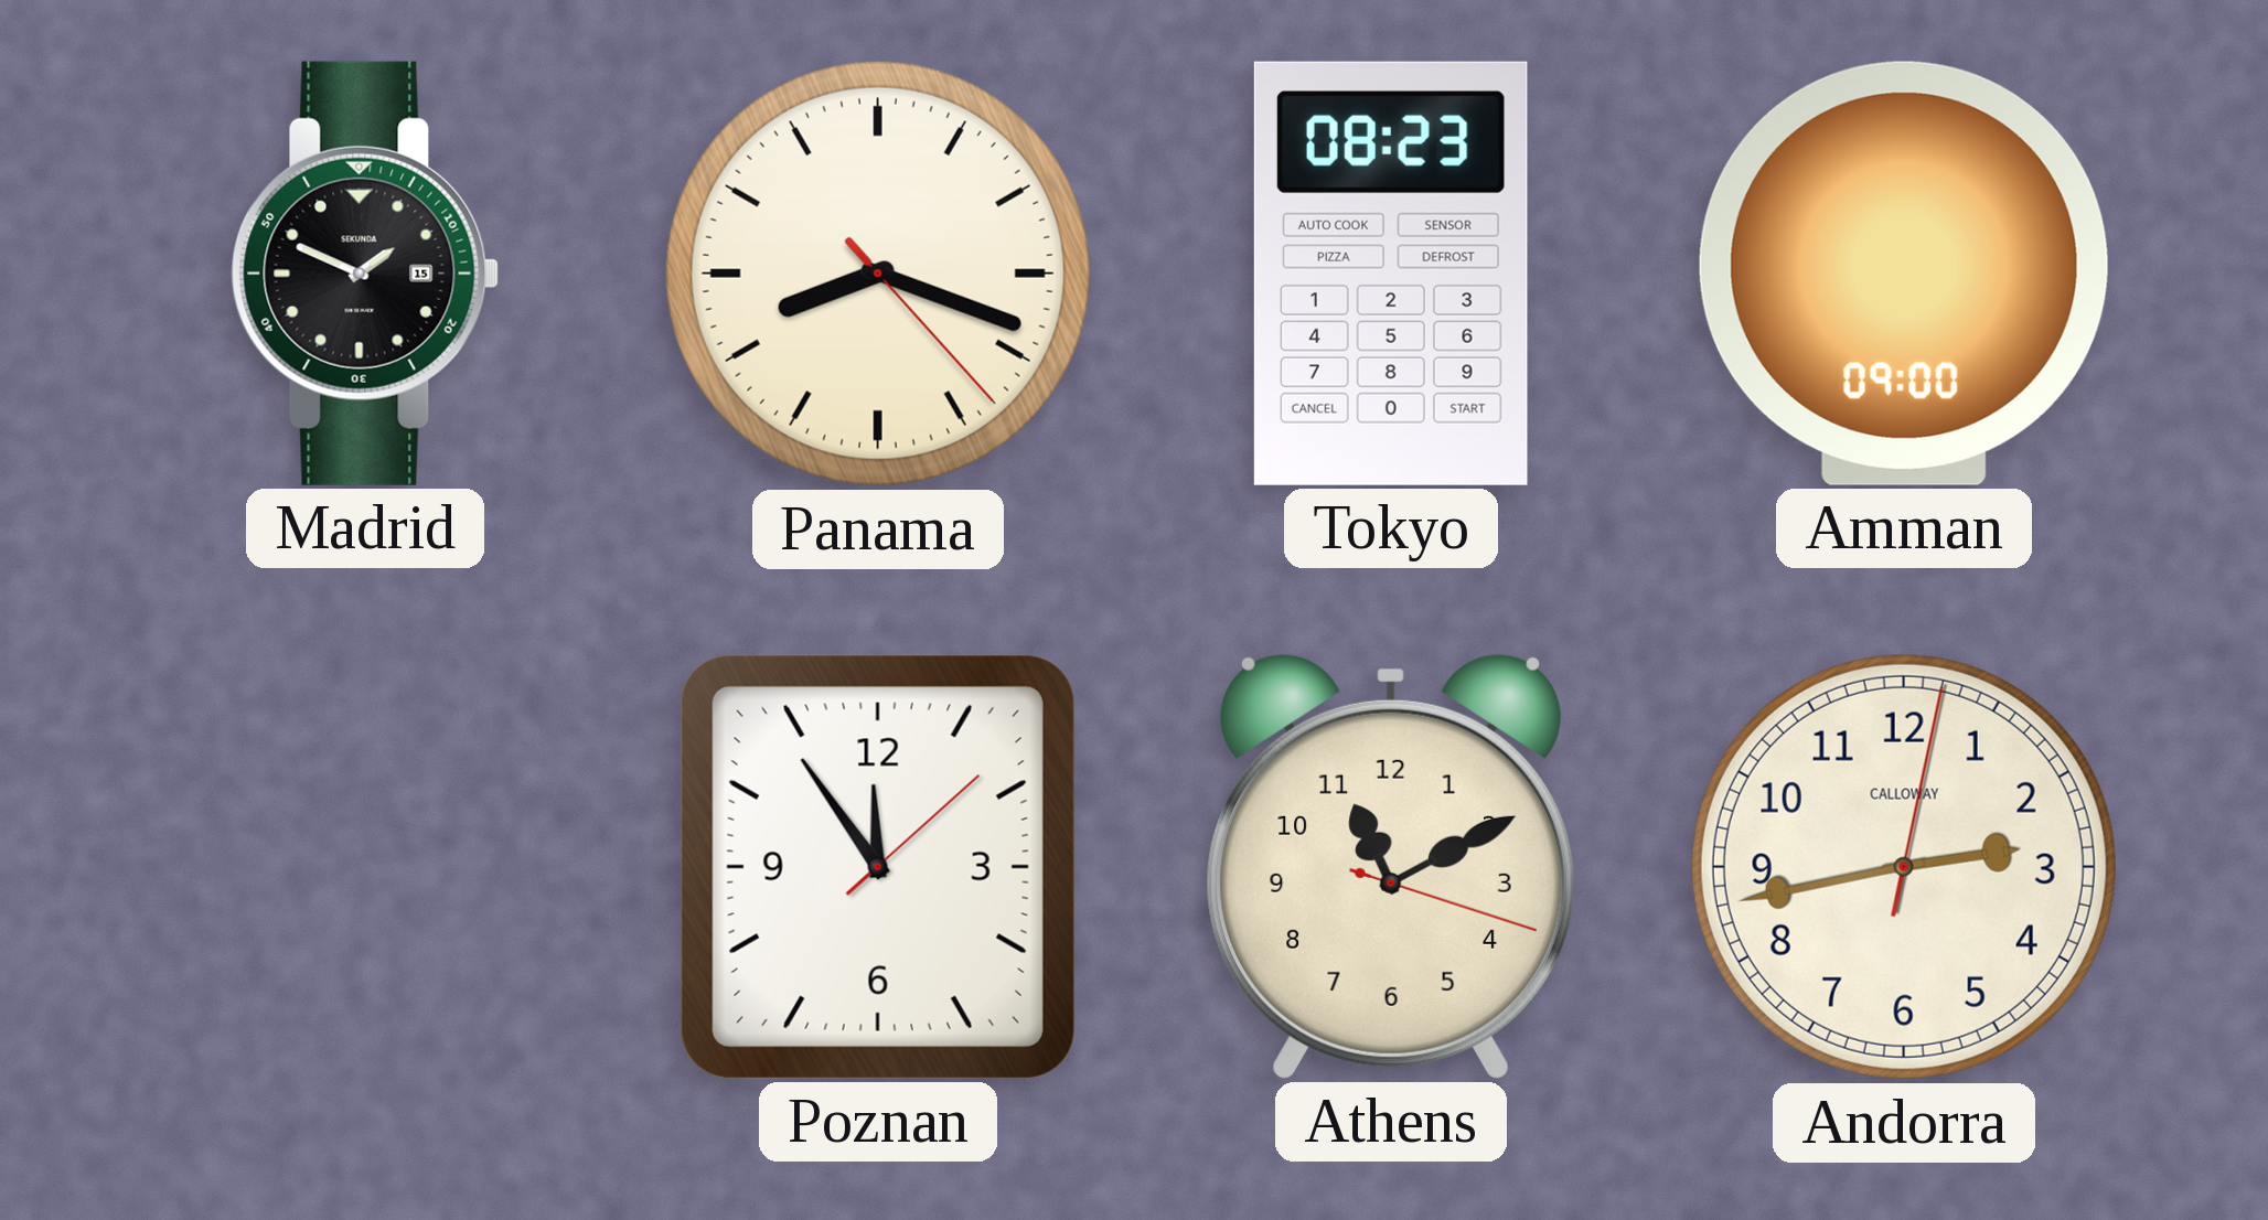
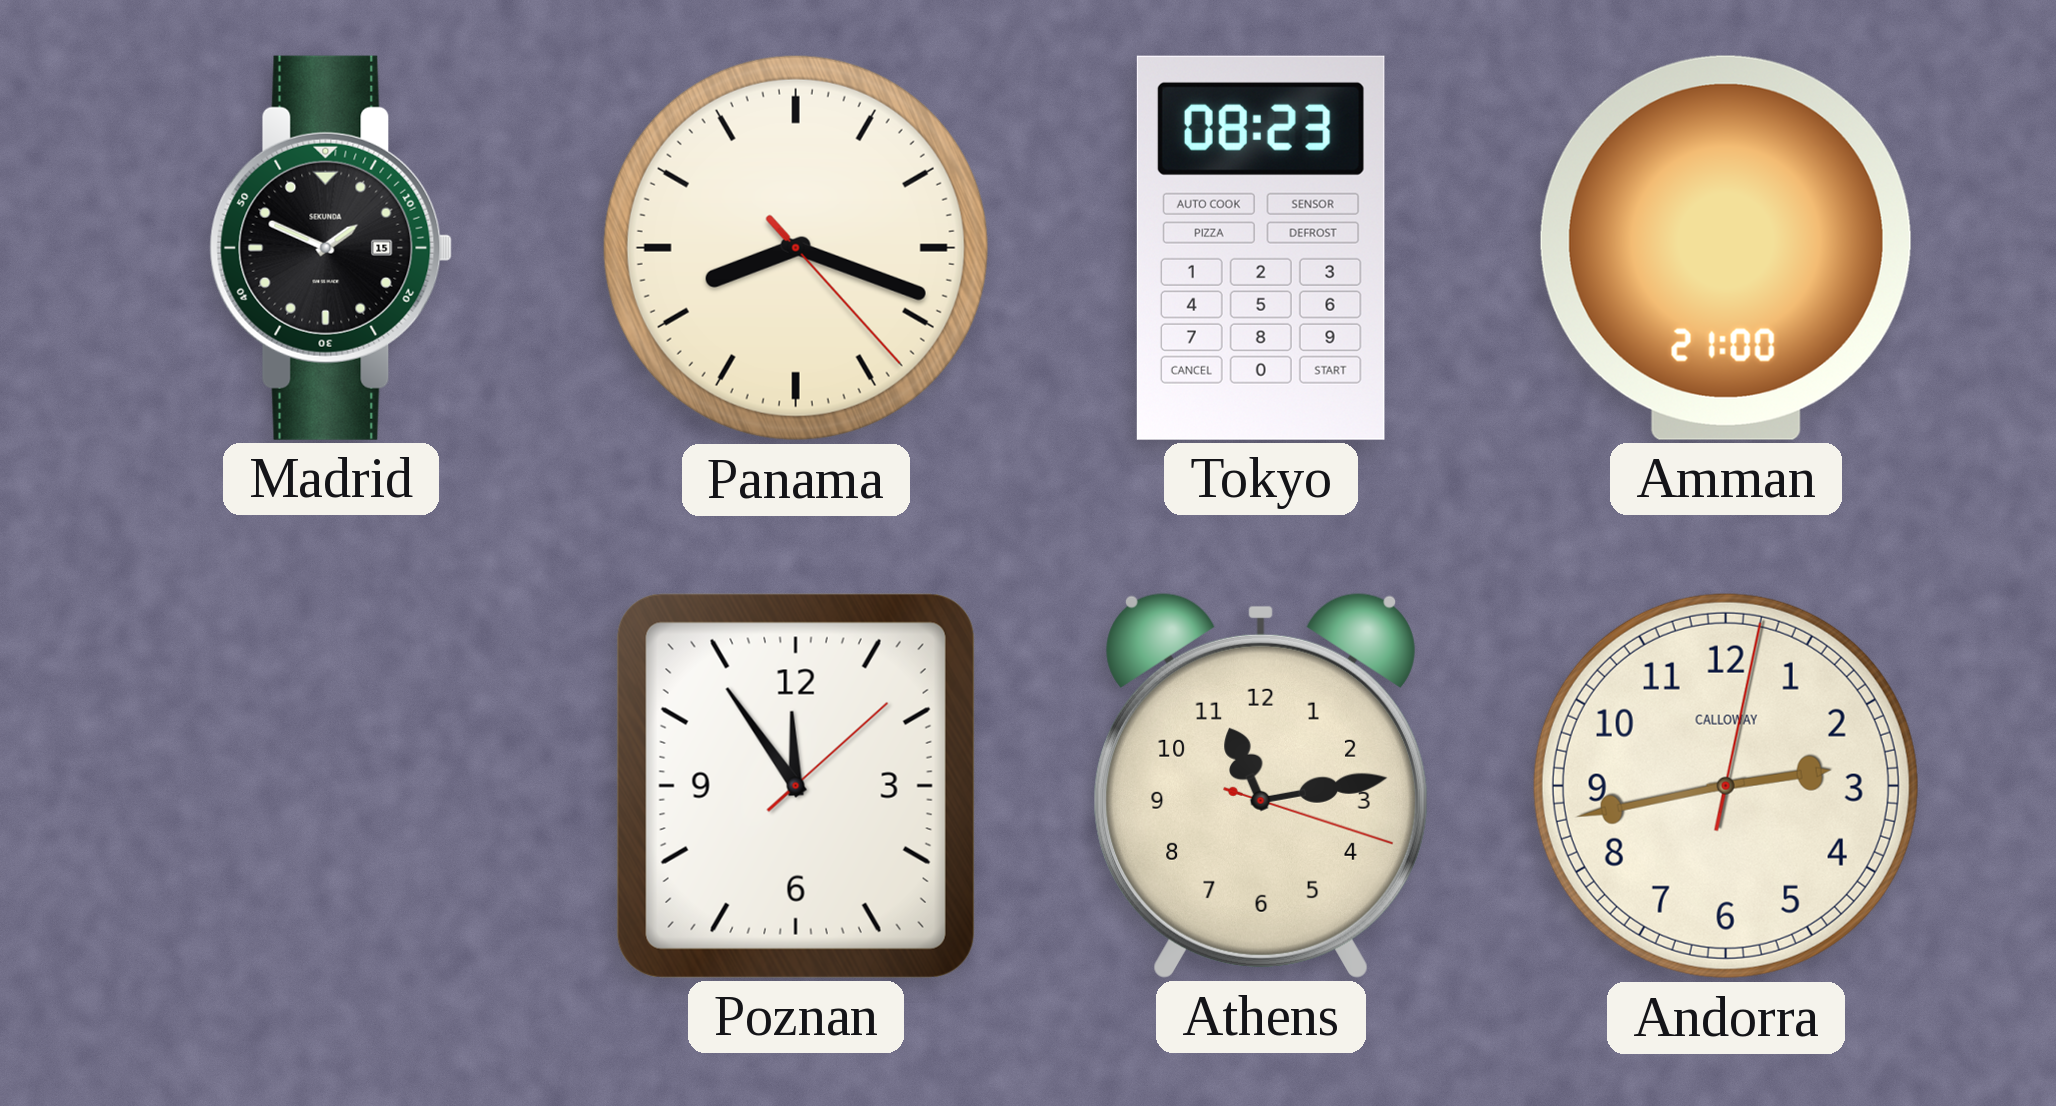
Amman: 09:00 -> 21:00
Athens: 11:10 -> 11:13
